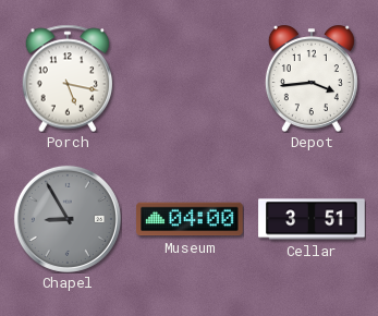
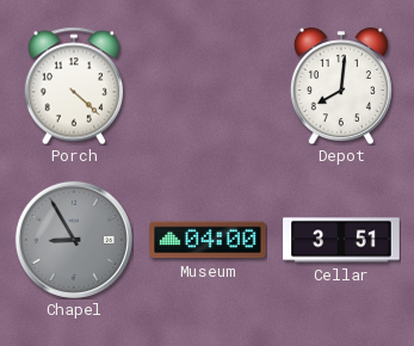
Porch: 5:17 -> 4:22
Depot: 3:44 -> 8:01
